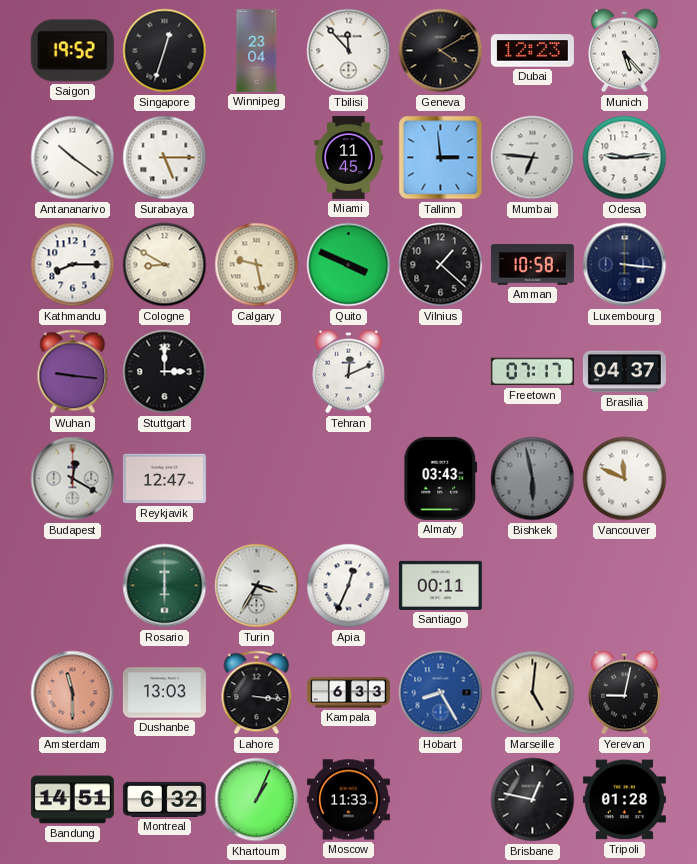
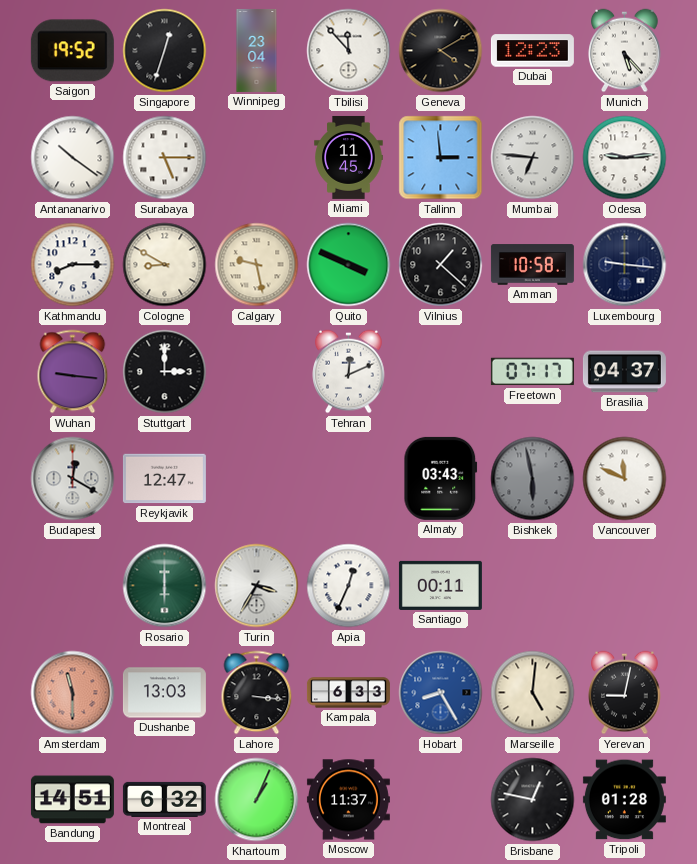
Luxembourg: 3:16 -> 9:16
Moscow: 11:33 -> 11:37
